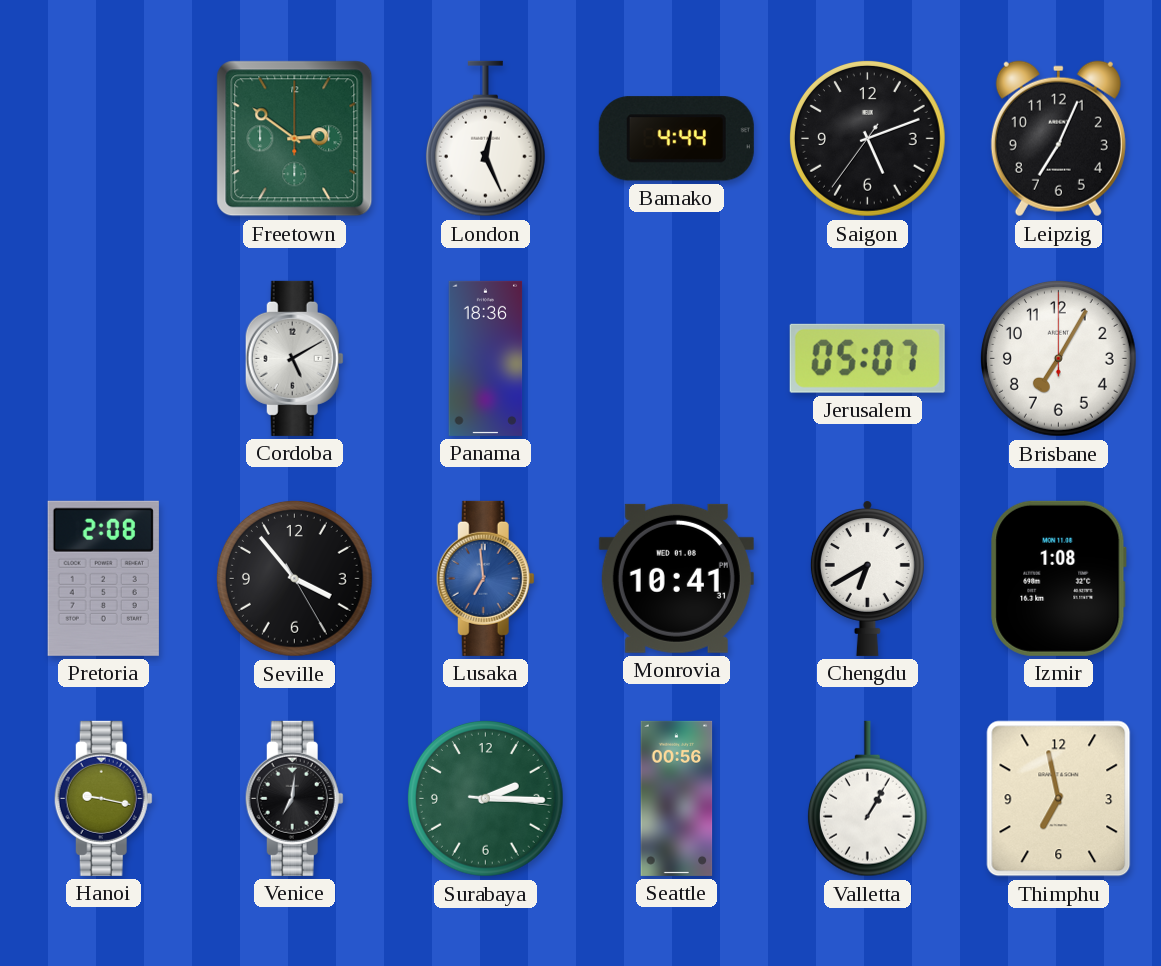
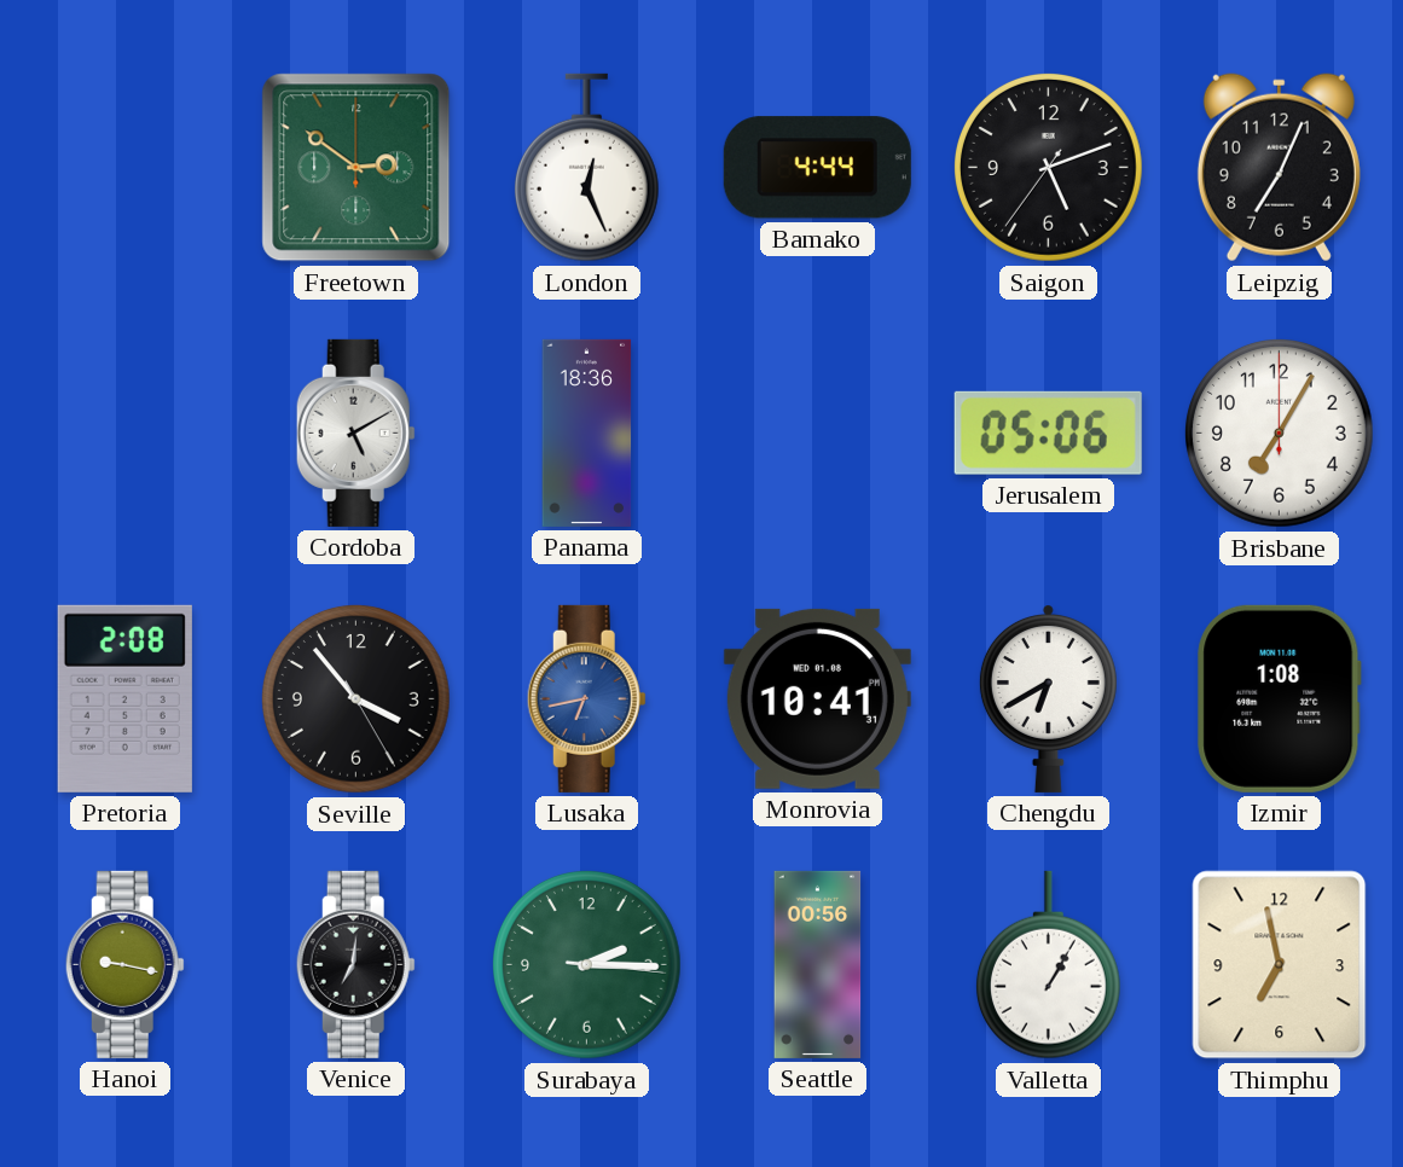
Jerusalem: 05:07 -> 05:06
Lusaka: 6:59 -> 6:43
